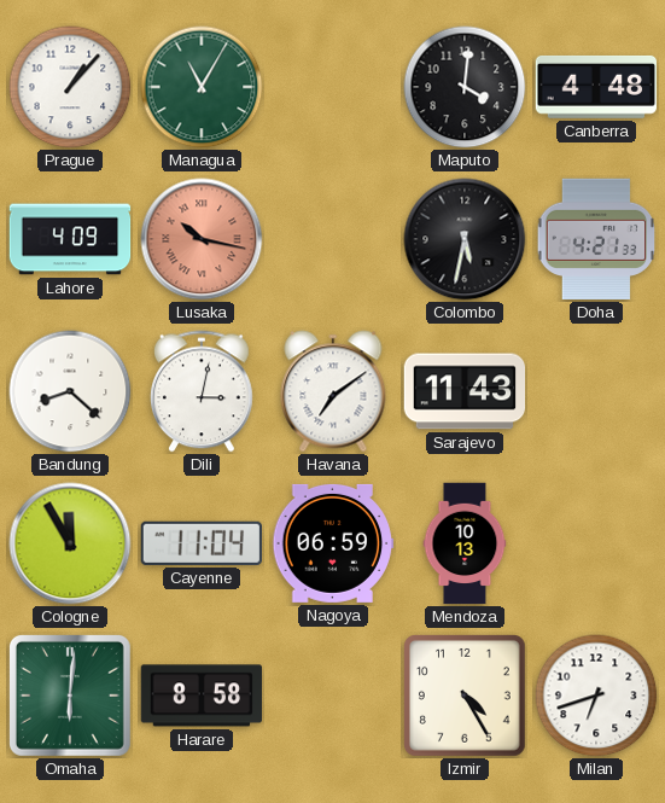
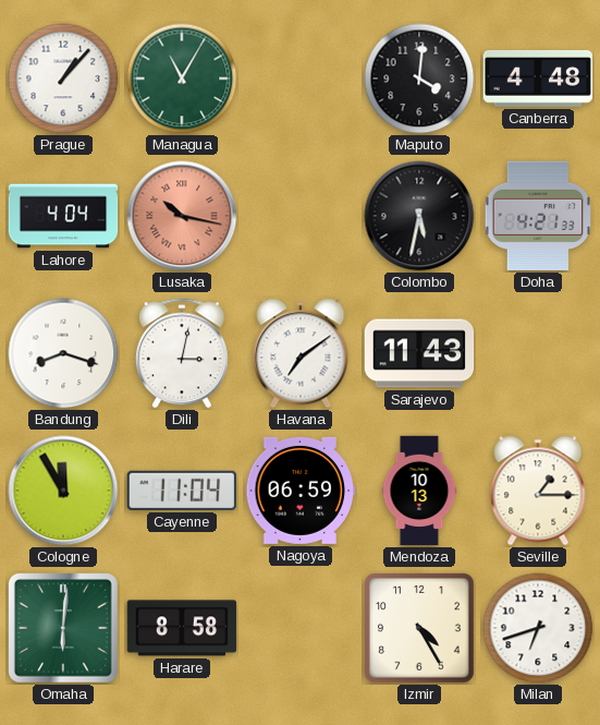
Lahore: 4:09 -> 4:04
Bandung: 8:22 -> 8:18
Seville: none -> 1:15
